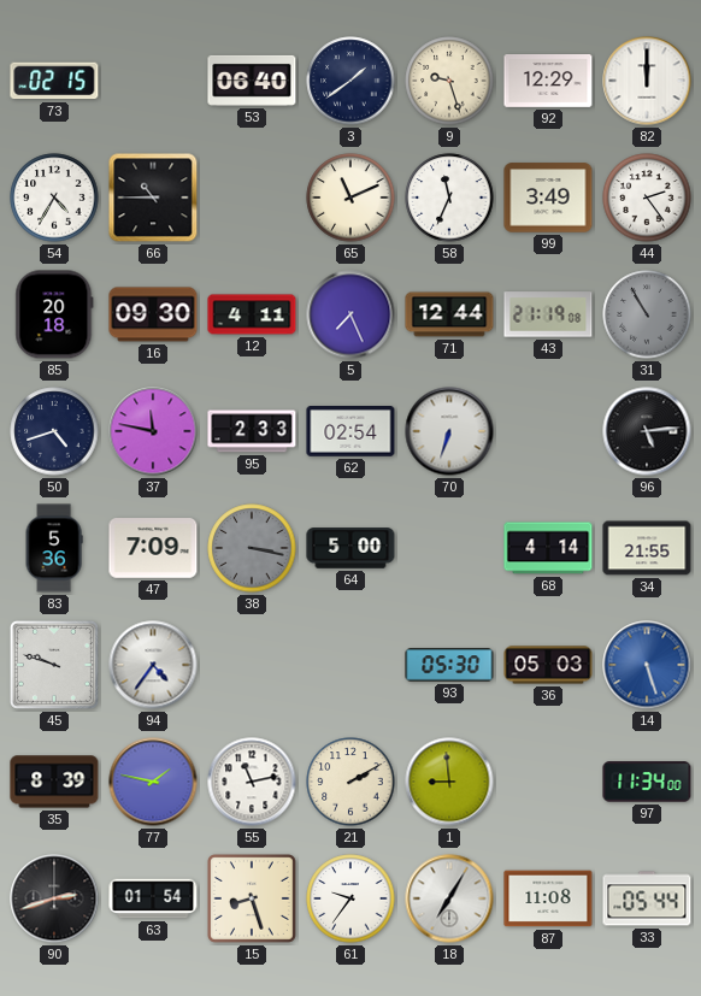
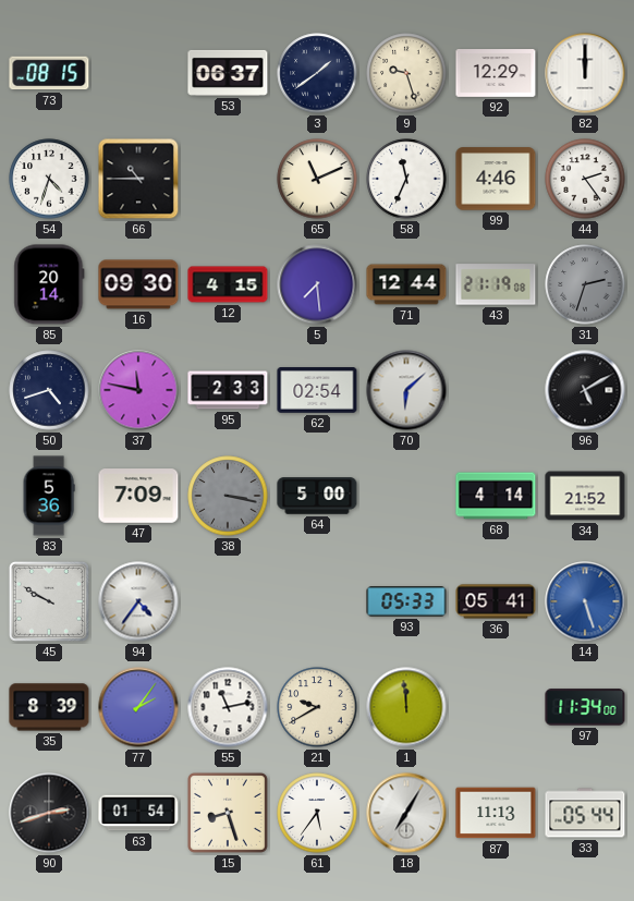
73: 02:15 -> 08:15
53: 06:40 -> 06:37
54: 4:35 -> 4:33
99: 3:49 -> 4:46
85: 20:18 -> 20:14
12: 4:11 -> 4:15
5: 7:26 -> 7:29
31: 10:55 -> 2:33
70: 6:33 -> 6:08
96: 5:14 -> 5:10
34: 21:55 -> 21:52
45: 9:48 -> 9:50
93: 05:30 -> 05:33
36: 05:03 -> 05:41
77: 1:47 -> 2:06
21: 2:10 -> 9:40
1: 8:59 -> 11:59
61: 9:36 -> 5:36
87: 11:08 -> 11:13
